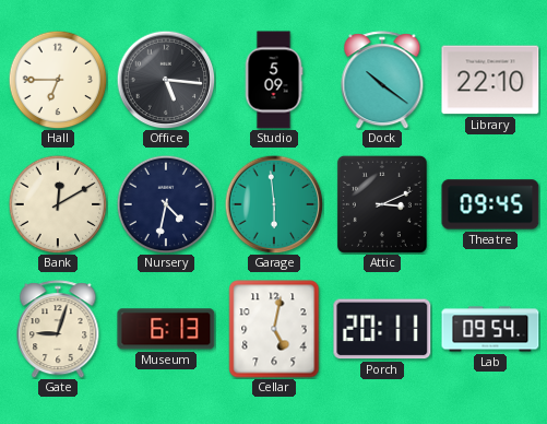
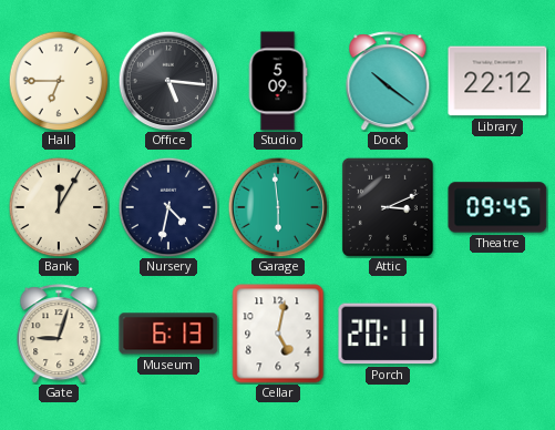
Library: 22:10 -> 22:12
Bank: 12:10 -> 12:05
Lab: 09:54 -> none
